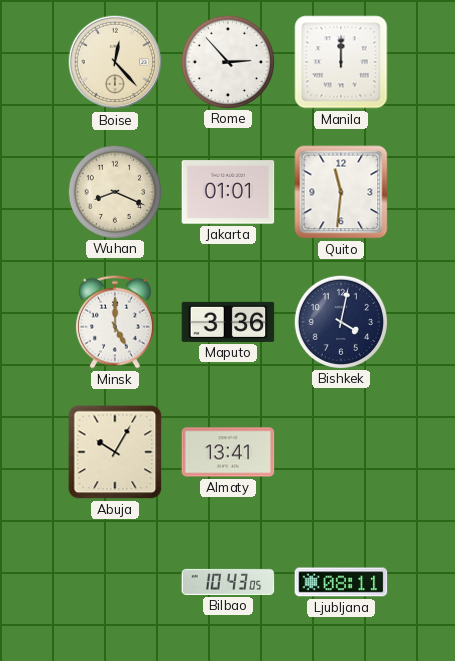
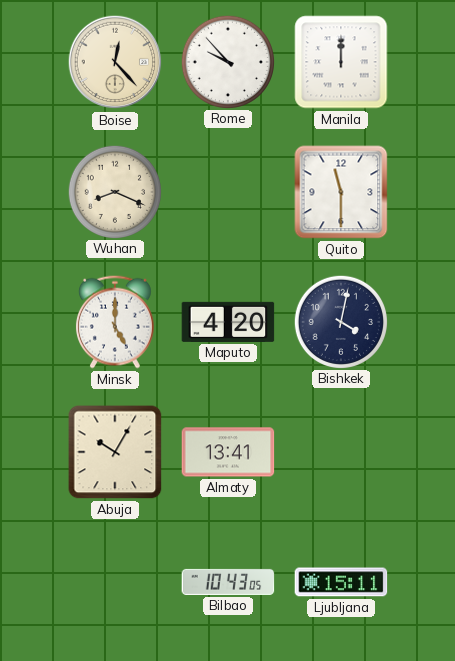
Rome: 2:53 -> 9:53
Jakarta: 01:01 -> none
Quito: 11:31 -> 11:30
Maputo: 3:36 -> 4:20
Ljubljana: 08:11 -> 15:11
